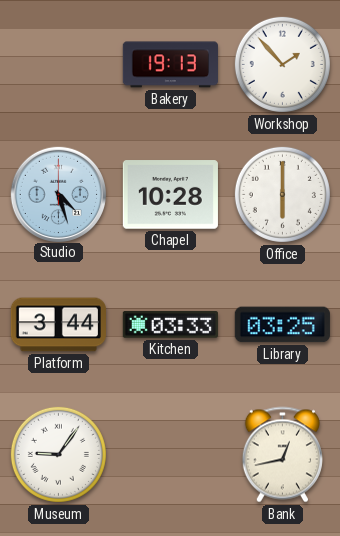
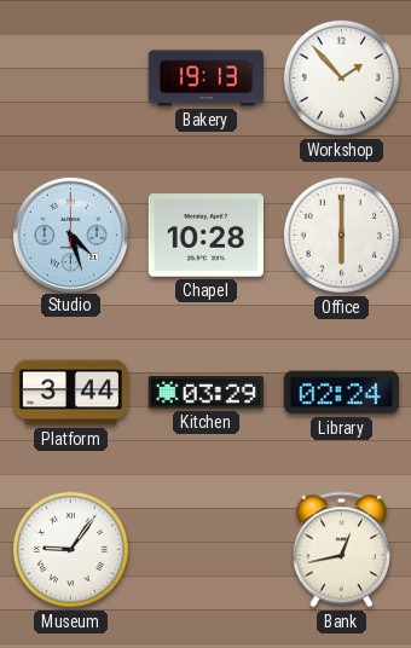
Kitchen: 03:33 -> 03:29
Library: 03:25 -> 02:24
